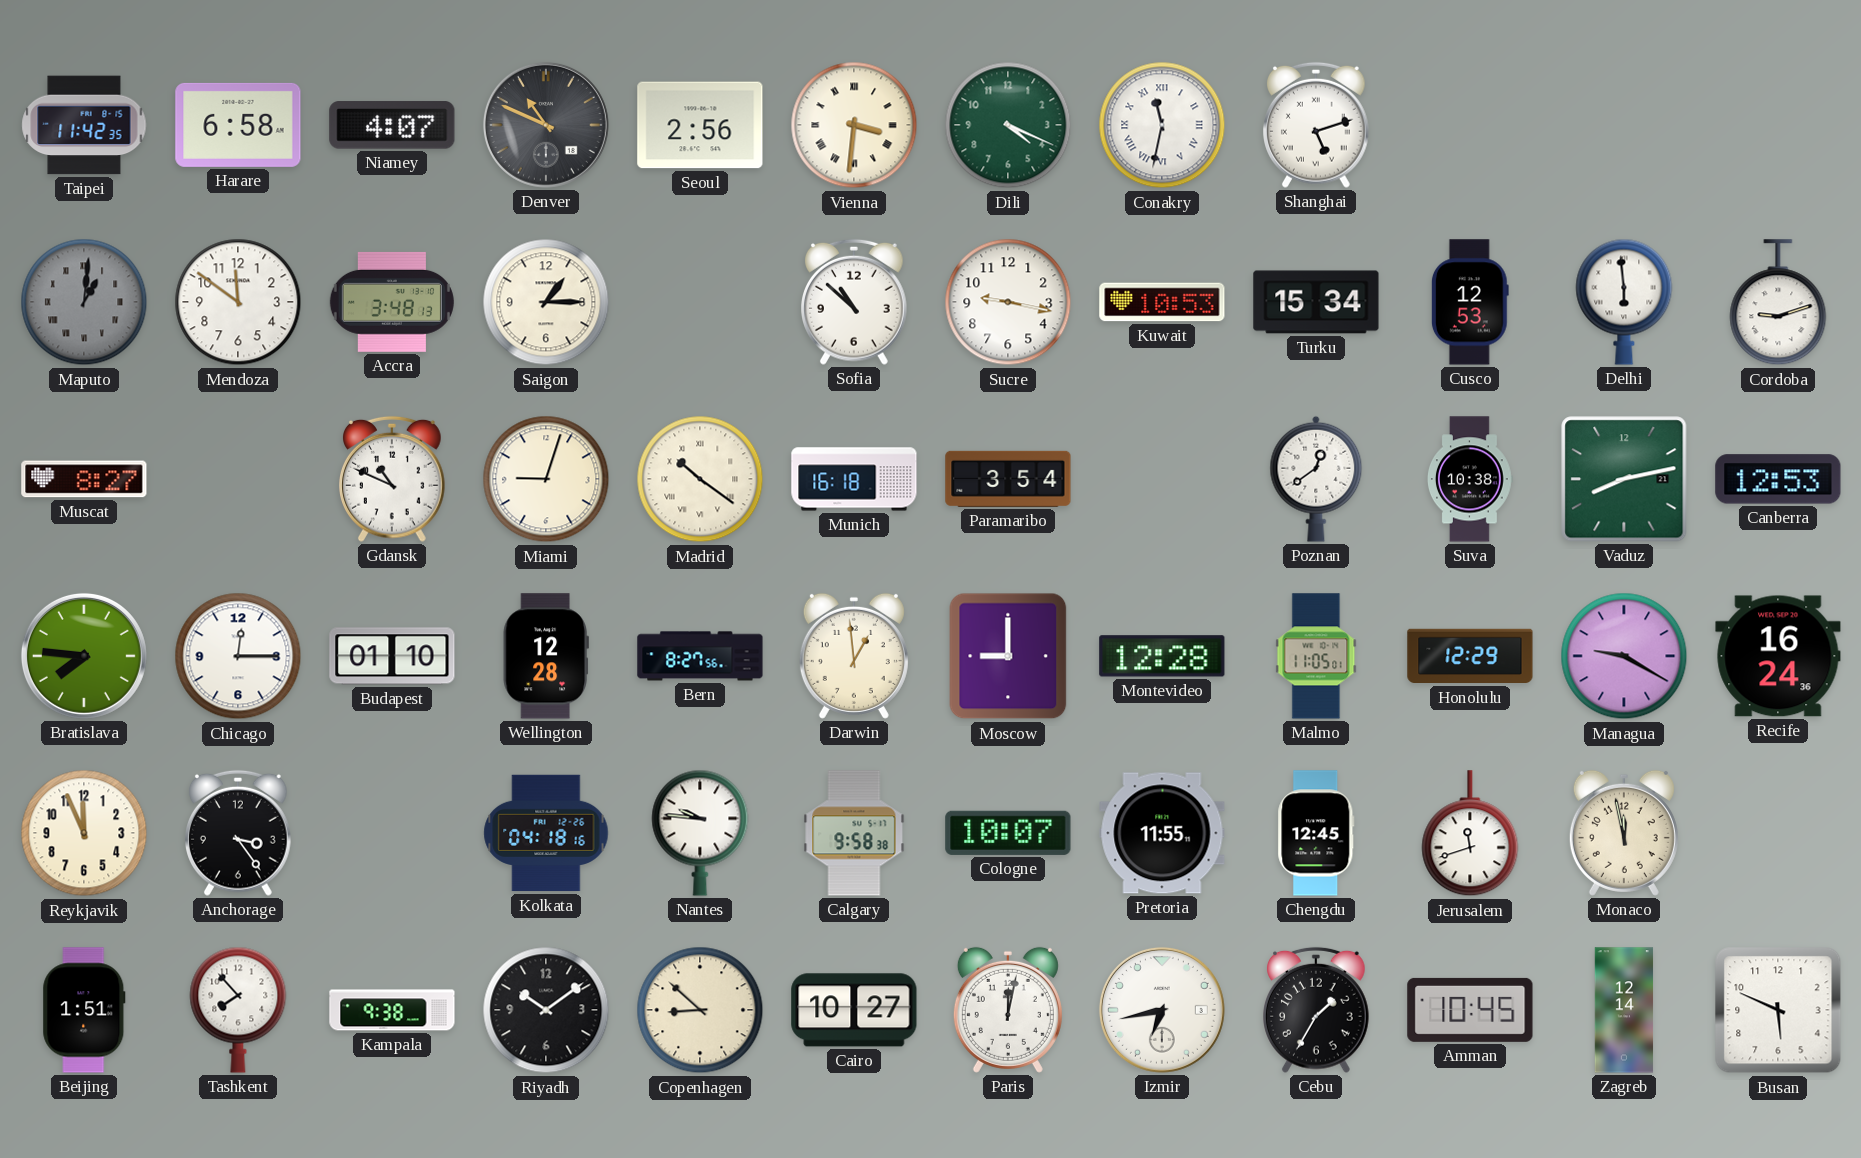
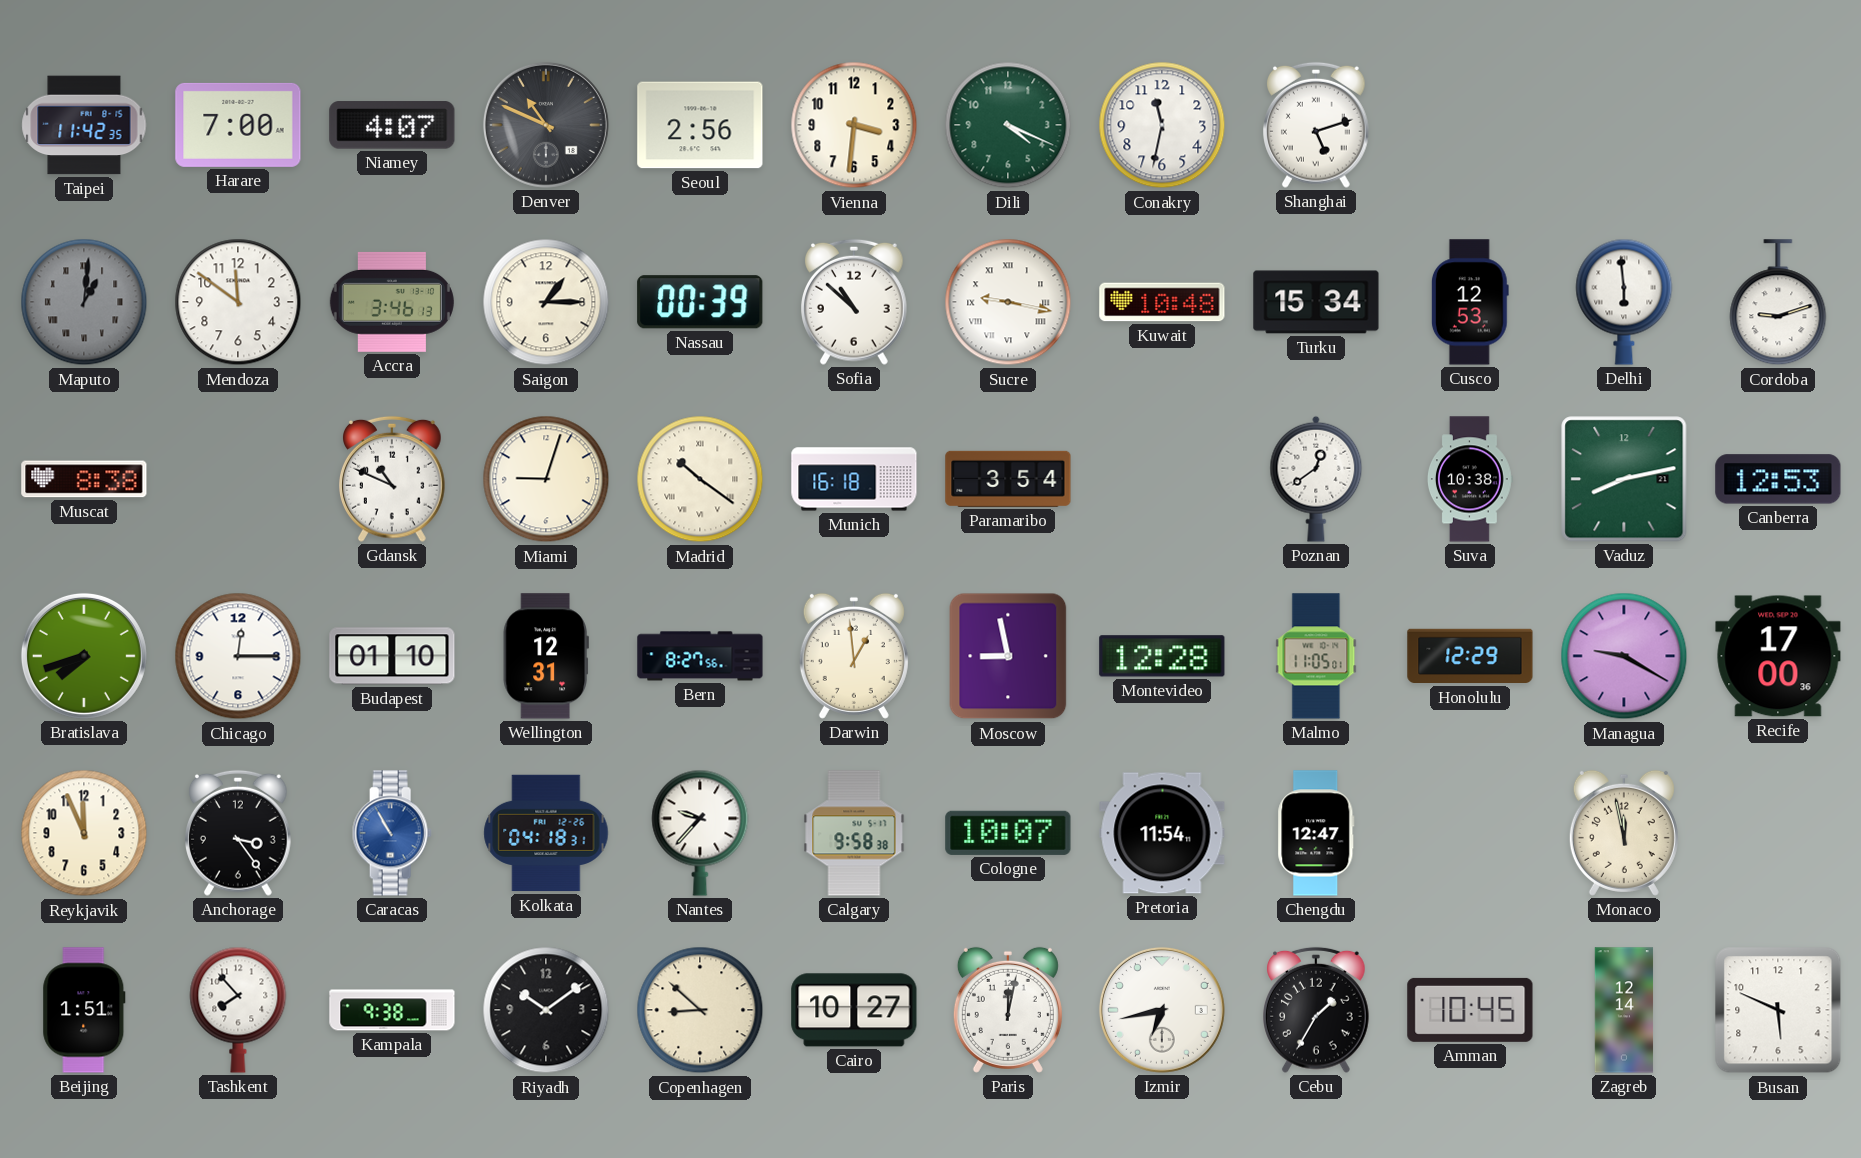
Harare: 6:58 -> 7:00
Vienna numerals: Roman -> Arabic
Conakry numerals: Roman -> Arabic
Accra: 3:48 -> 3:46
Nassau: none -> 00:39
Sucre numerals: Arabic -> Roman
Kuwait: 10:53 -> 10:48
Muscat: 8:27 -> 8:38
Bratislava: 7:46 -> 7:42
Wellington: 12:28 -> 12:31
Moscow: 9:00 -> 8:58
Recife: 16:24 -> 17:00
Caracas: none -> 10:55
Kolkata: 04:18:16 -> 04:18:31
Nantes: 9:46 -> 9:37
Pretoria: 11:55 -> 11:54
Chengdu: 12:45 -> 12:47
Jerusalem: 11:42 -> none
